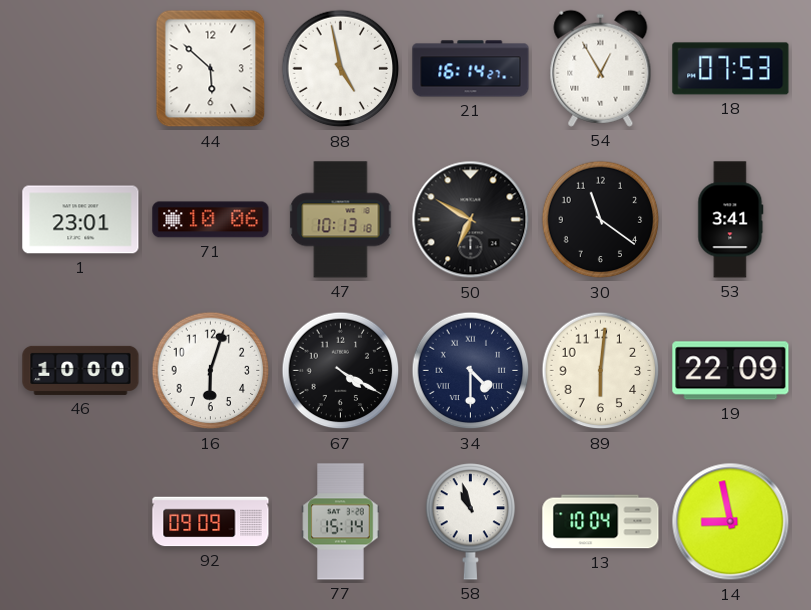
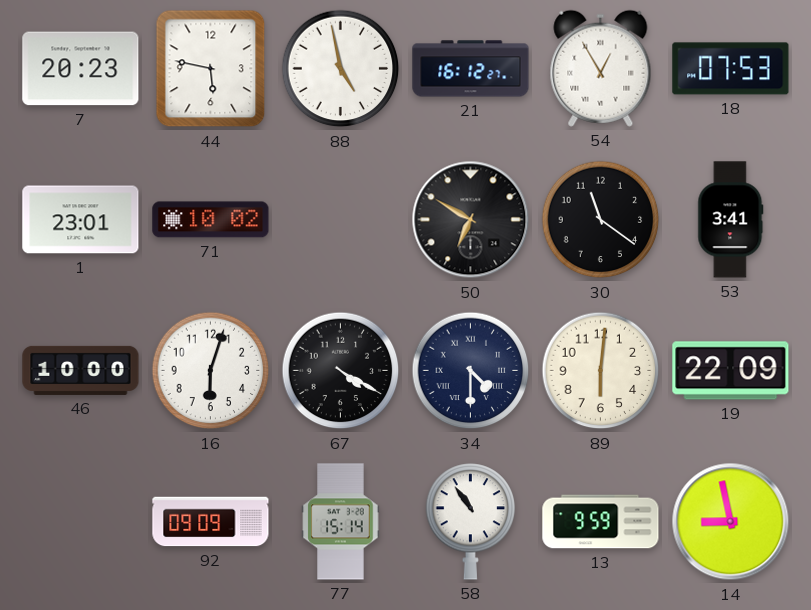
7: none -> 20:23
44: 5:52 -> 5:47
21: 16:14 -> 16:12
71: 10:06 -> 10:02
47: 10:13 -> none
58: 10:57 -> 10:54
13: 10:04 -> 9:59
